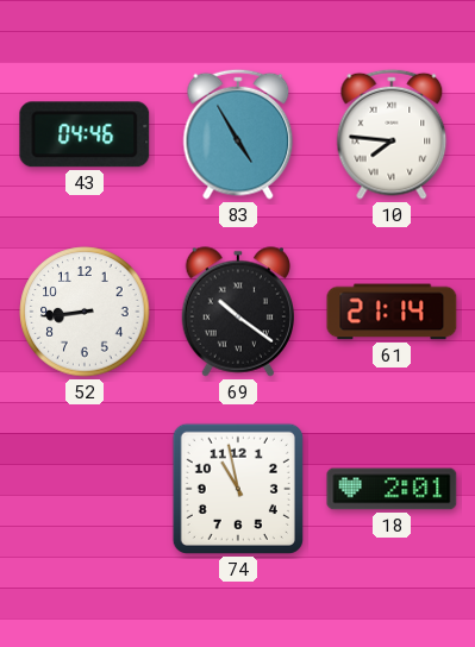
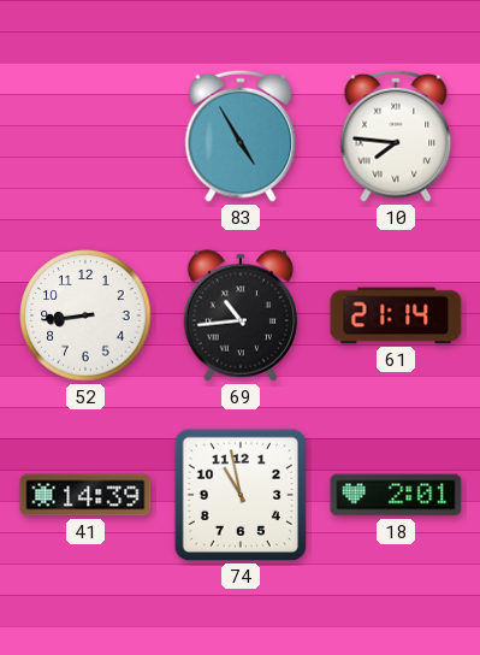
43: 04:46 -> none
69: 10:21 -> 10:44
41: none -> 14:39
